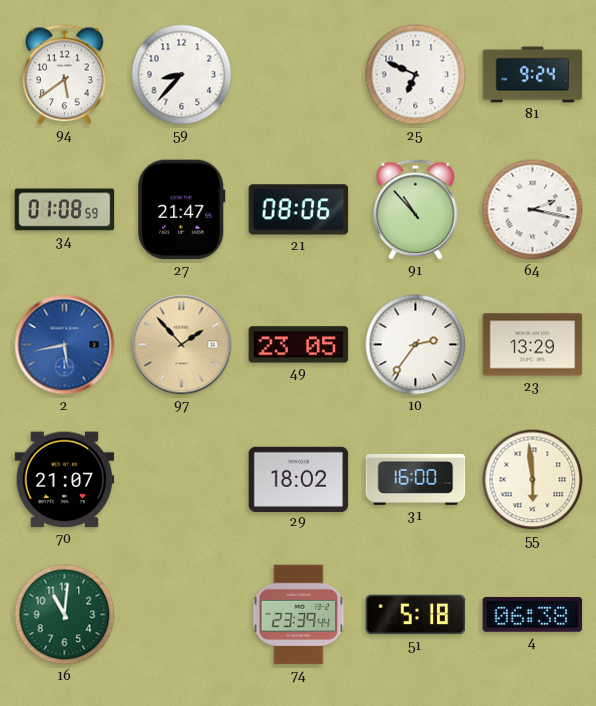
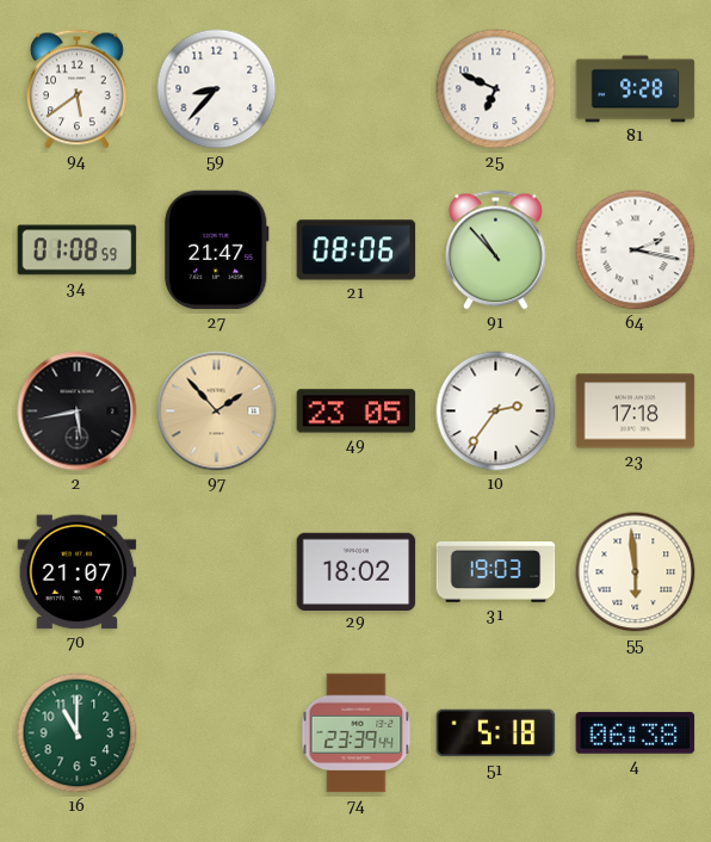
81: 9:24 -> 9:28
2 dial: blue -> black
23: 13:29 -> 17:18
31: 16:00 -> 19:03
16: 11:01 -> 11:00
